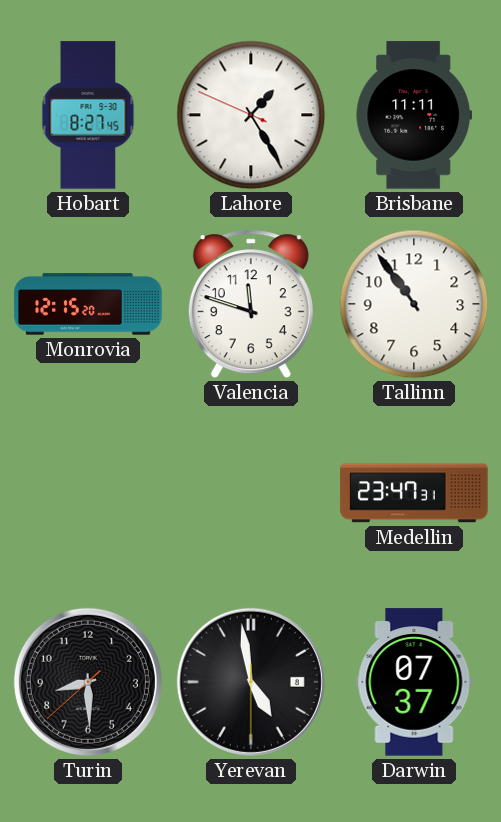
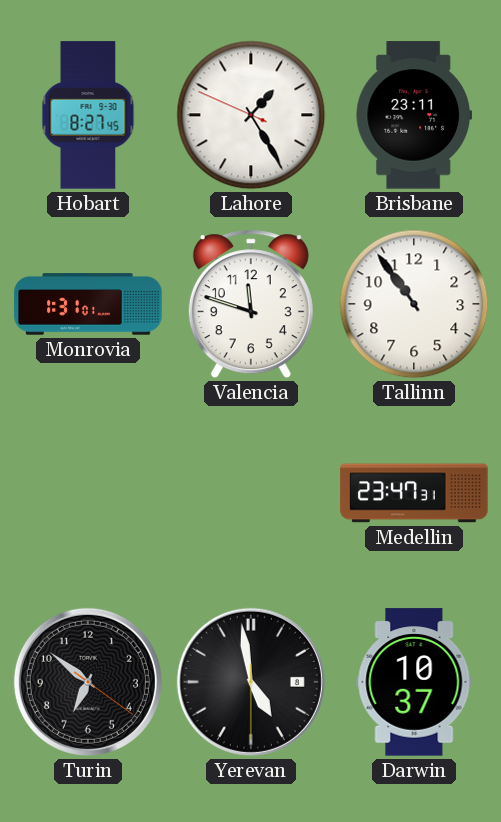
Brisbane: 11:11 -> 23:11
Monrovia: 12:15 -> 1:31
Turin: 8:29 -> 6:51
Darwin: 07:37 -> 10:37
